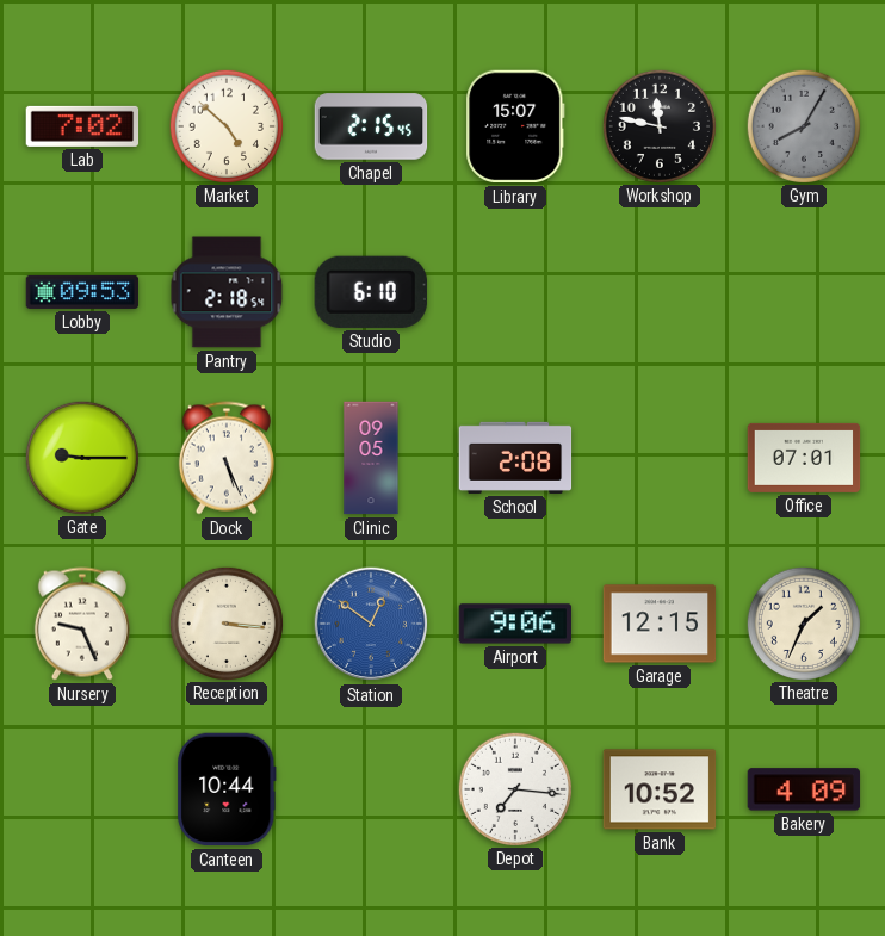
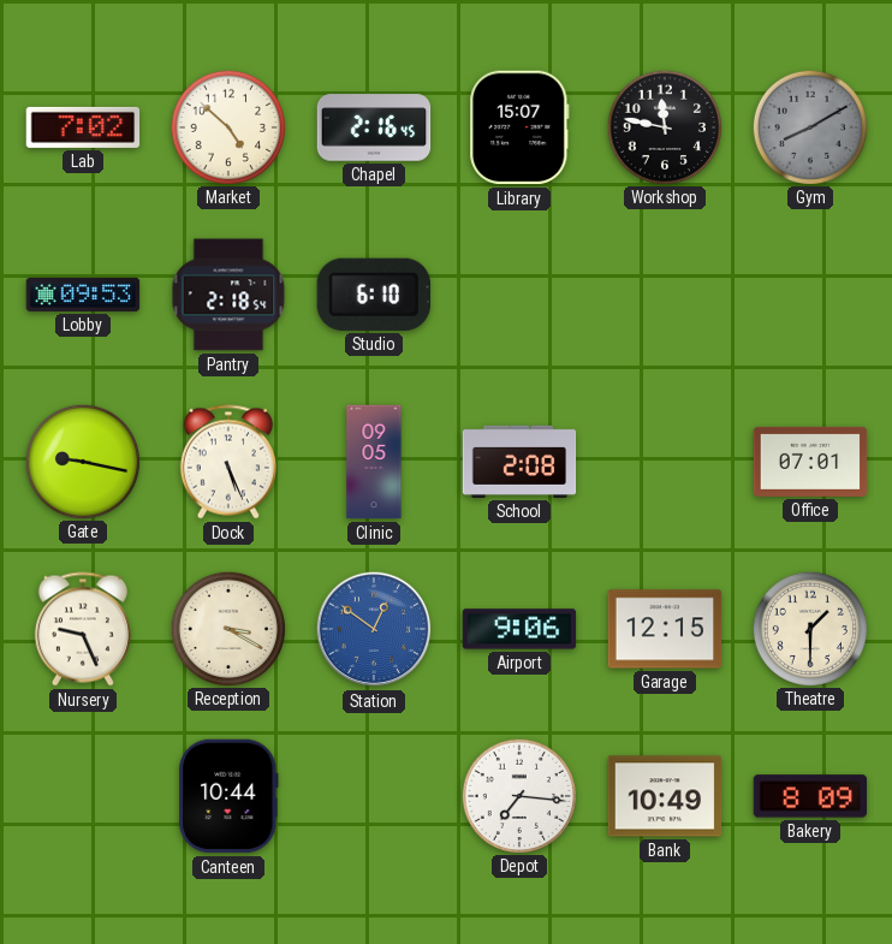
Chapel: 2:15 -> 2:16
Gym: 8:05 -> 8:10
Gate: 9:15 -> 9:17
Reception: 3:16 -> 3:20
Theatre: 1:34 -> 1:30
Bank: 10:52 -> 10:49
Bakery: 4:09 -> 8:09
